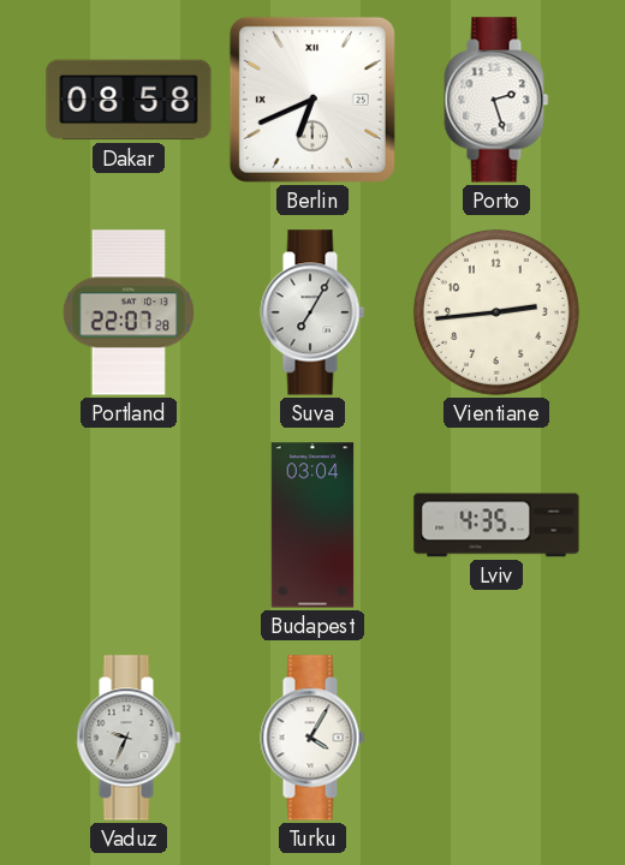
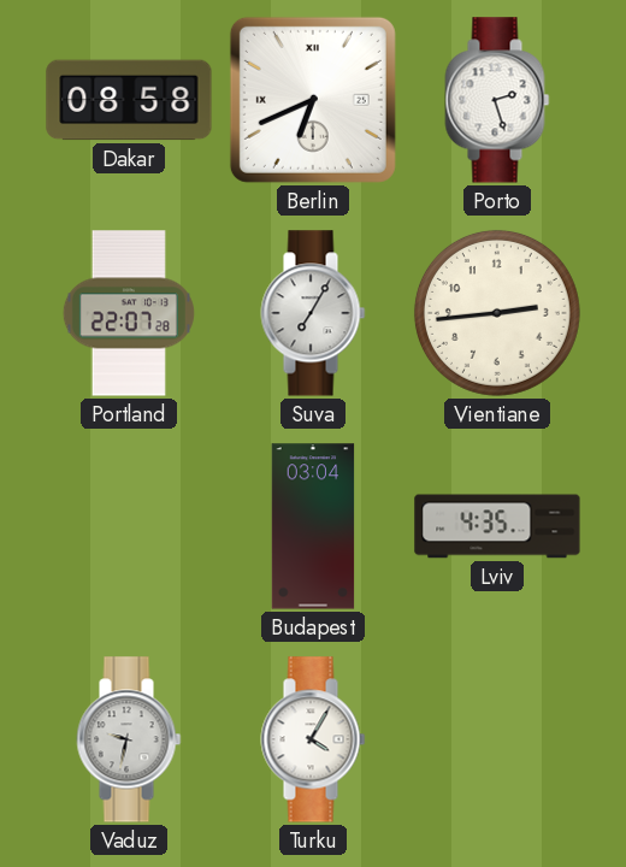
Vaduz: 9:34 -> 9:32
